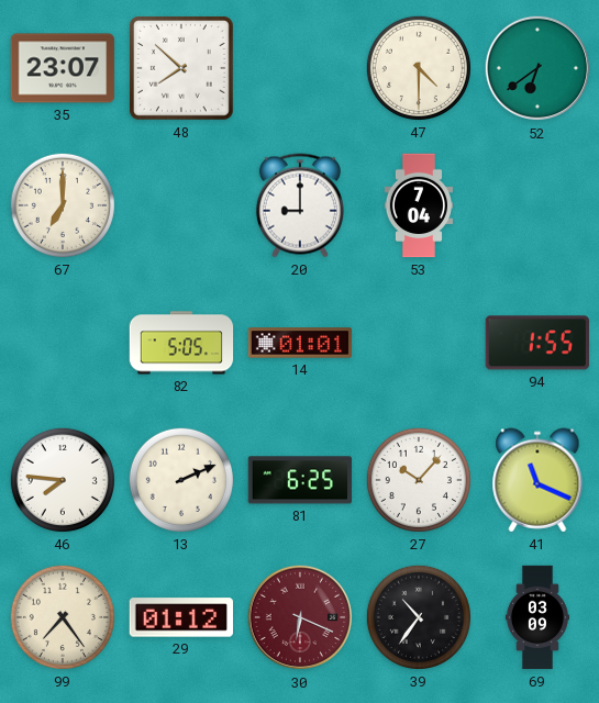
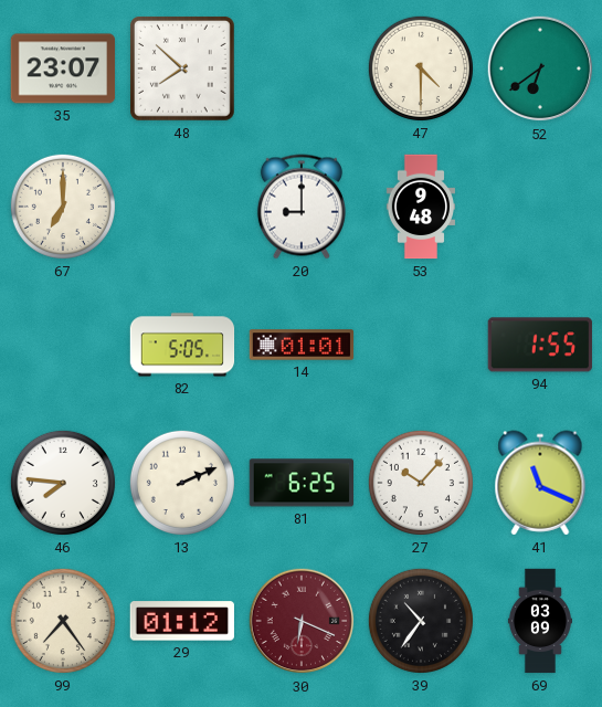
53: 7:04 -> 9:48
